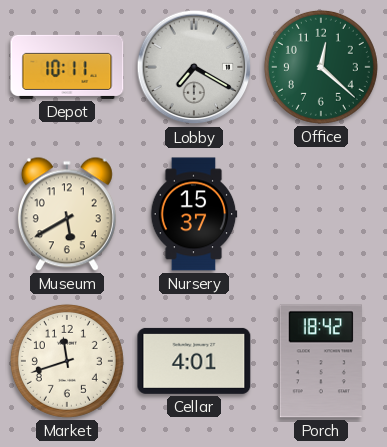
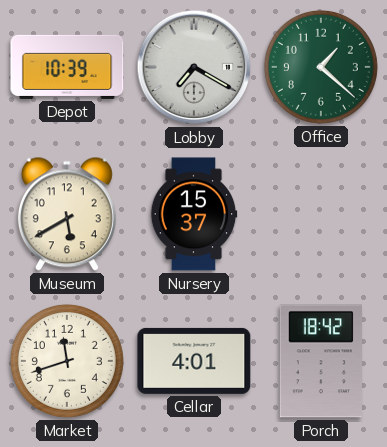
Depot: 10:11 -> 10:39
Office: 12:22 -> 1:22
